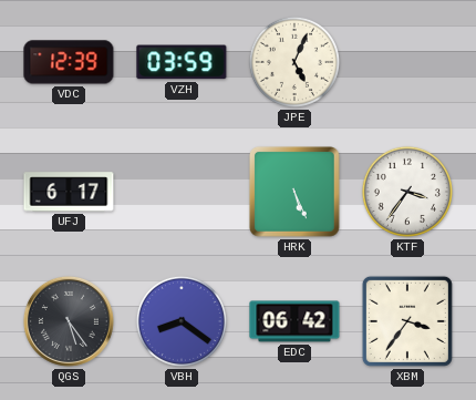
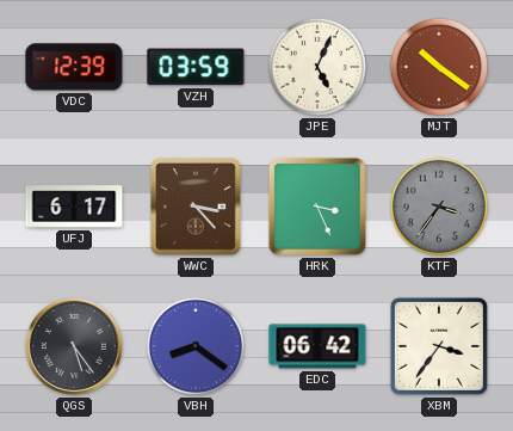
MJT: none -> 10:21
WWC: none -> 3:23
HRK: 5:26 -> 3:26
KTF dial: white -> grey
